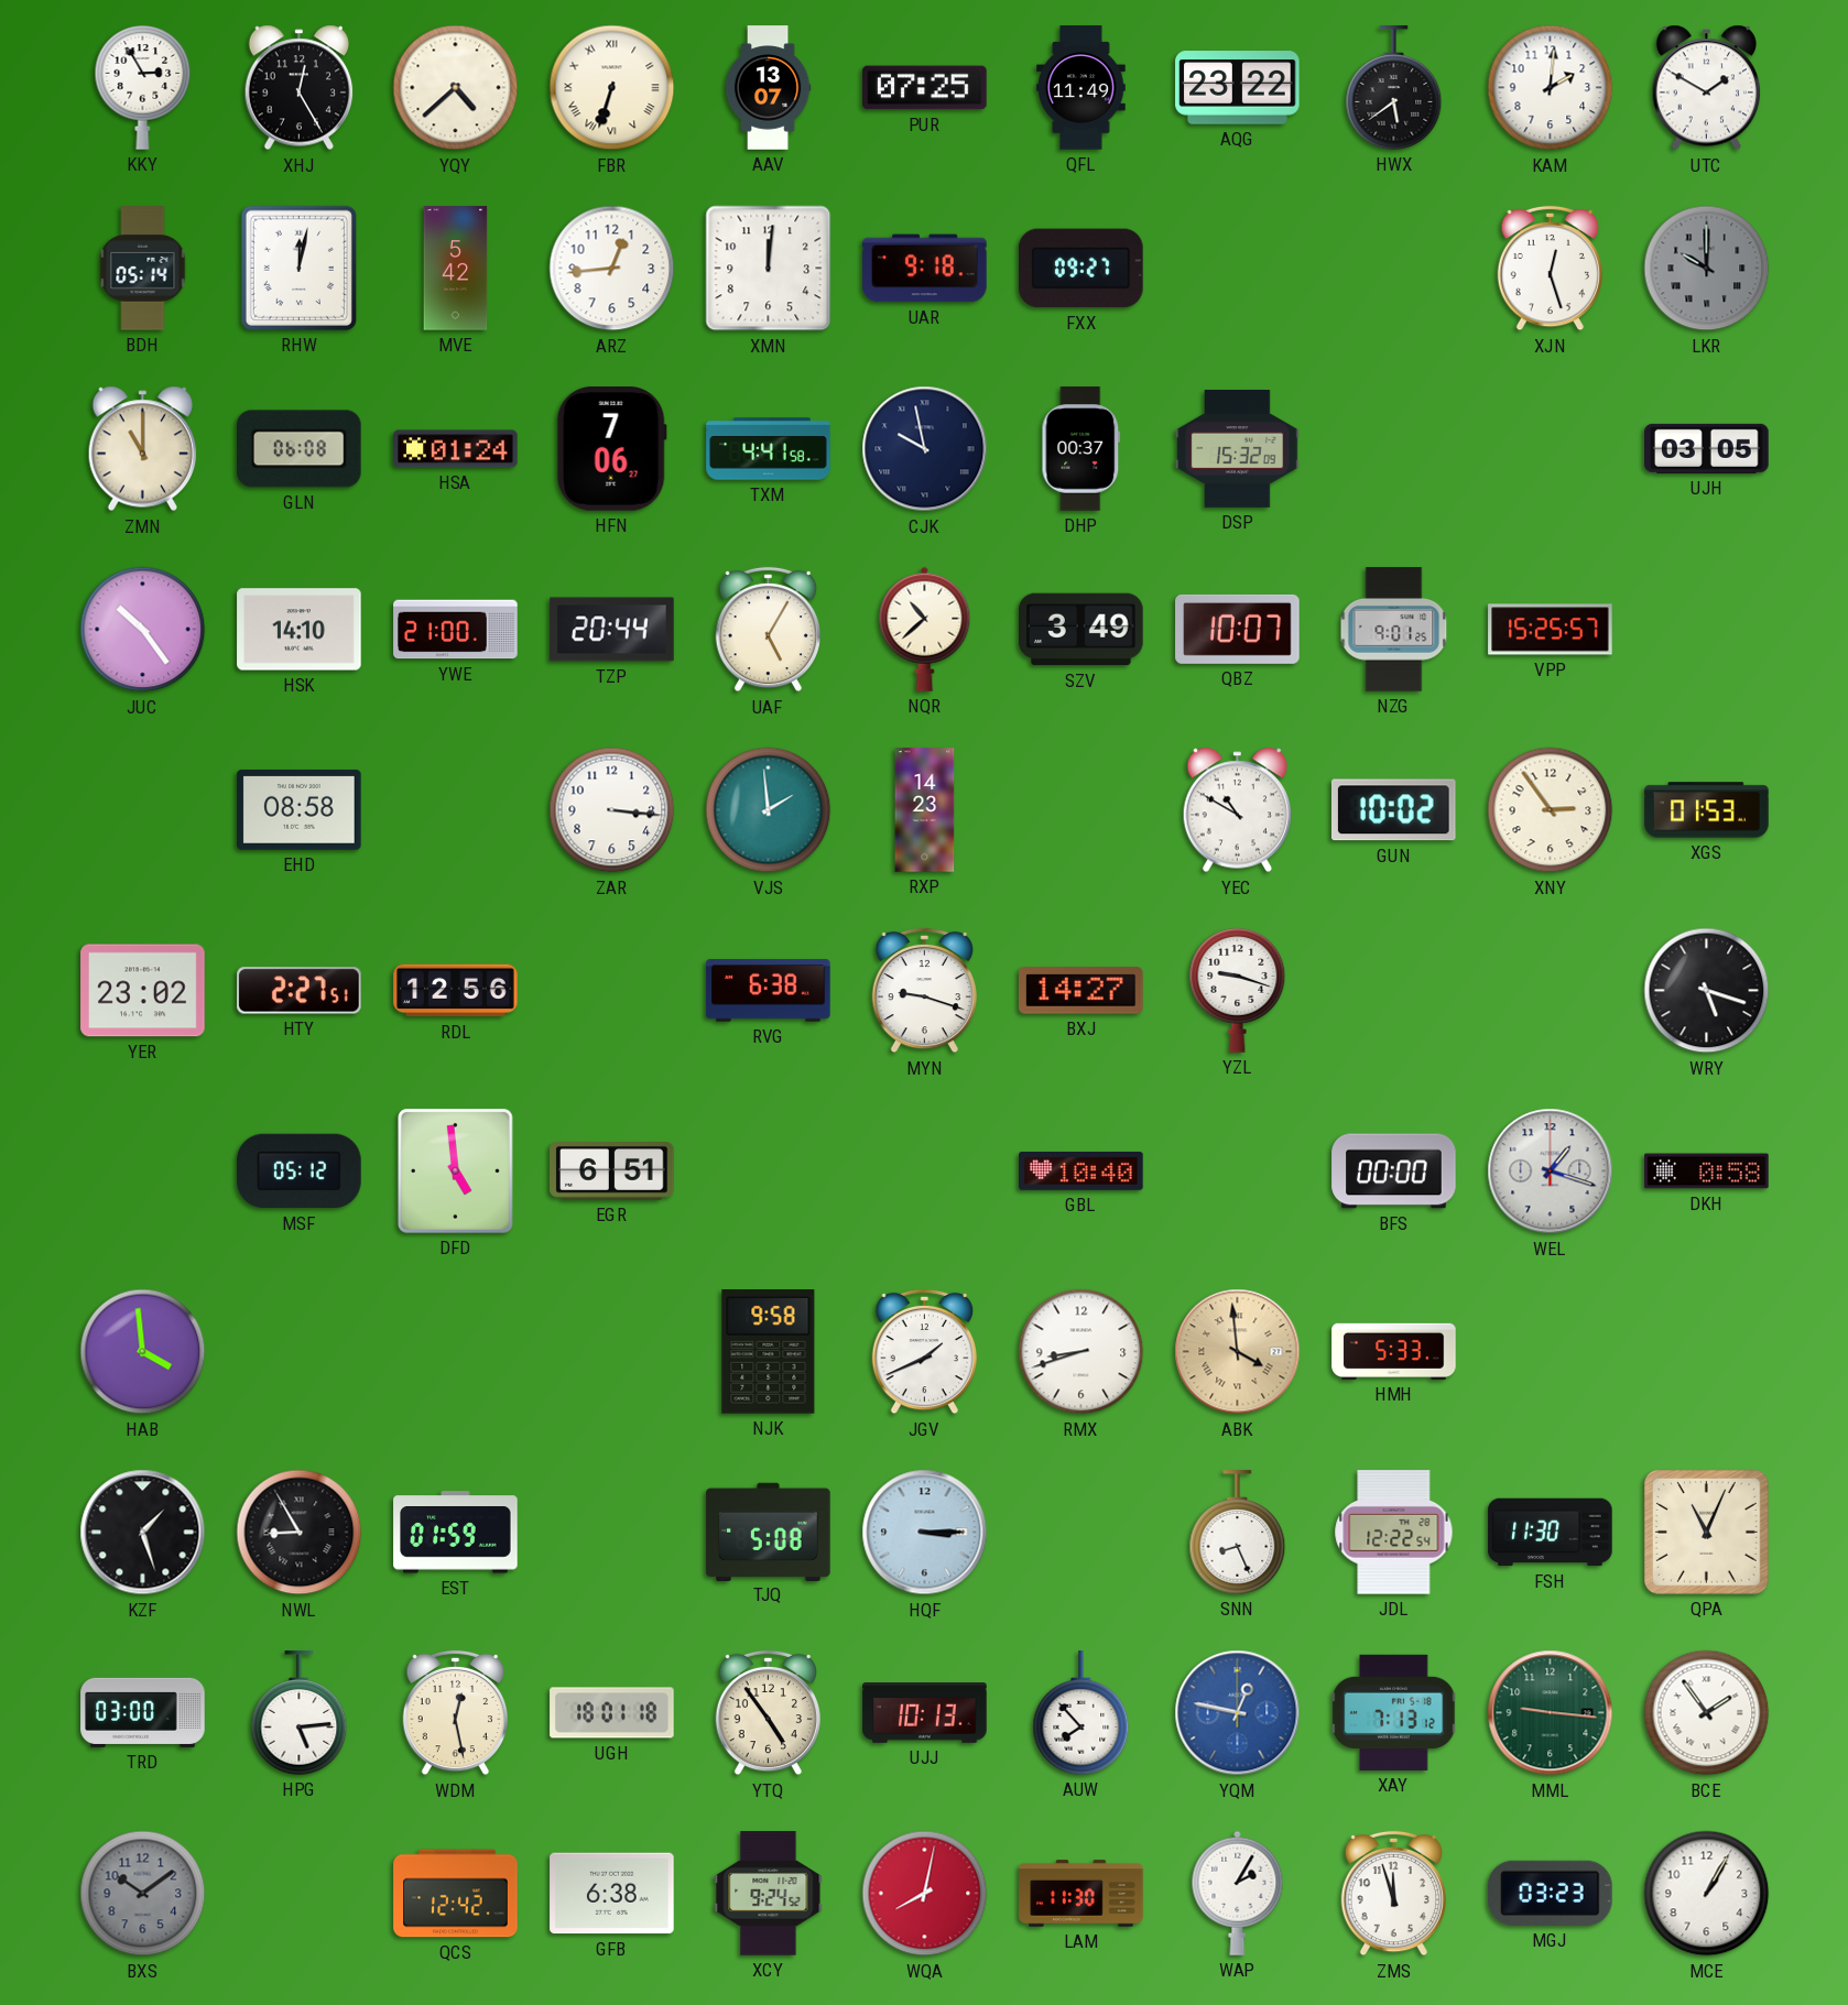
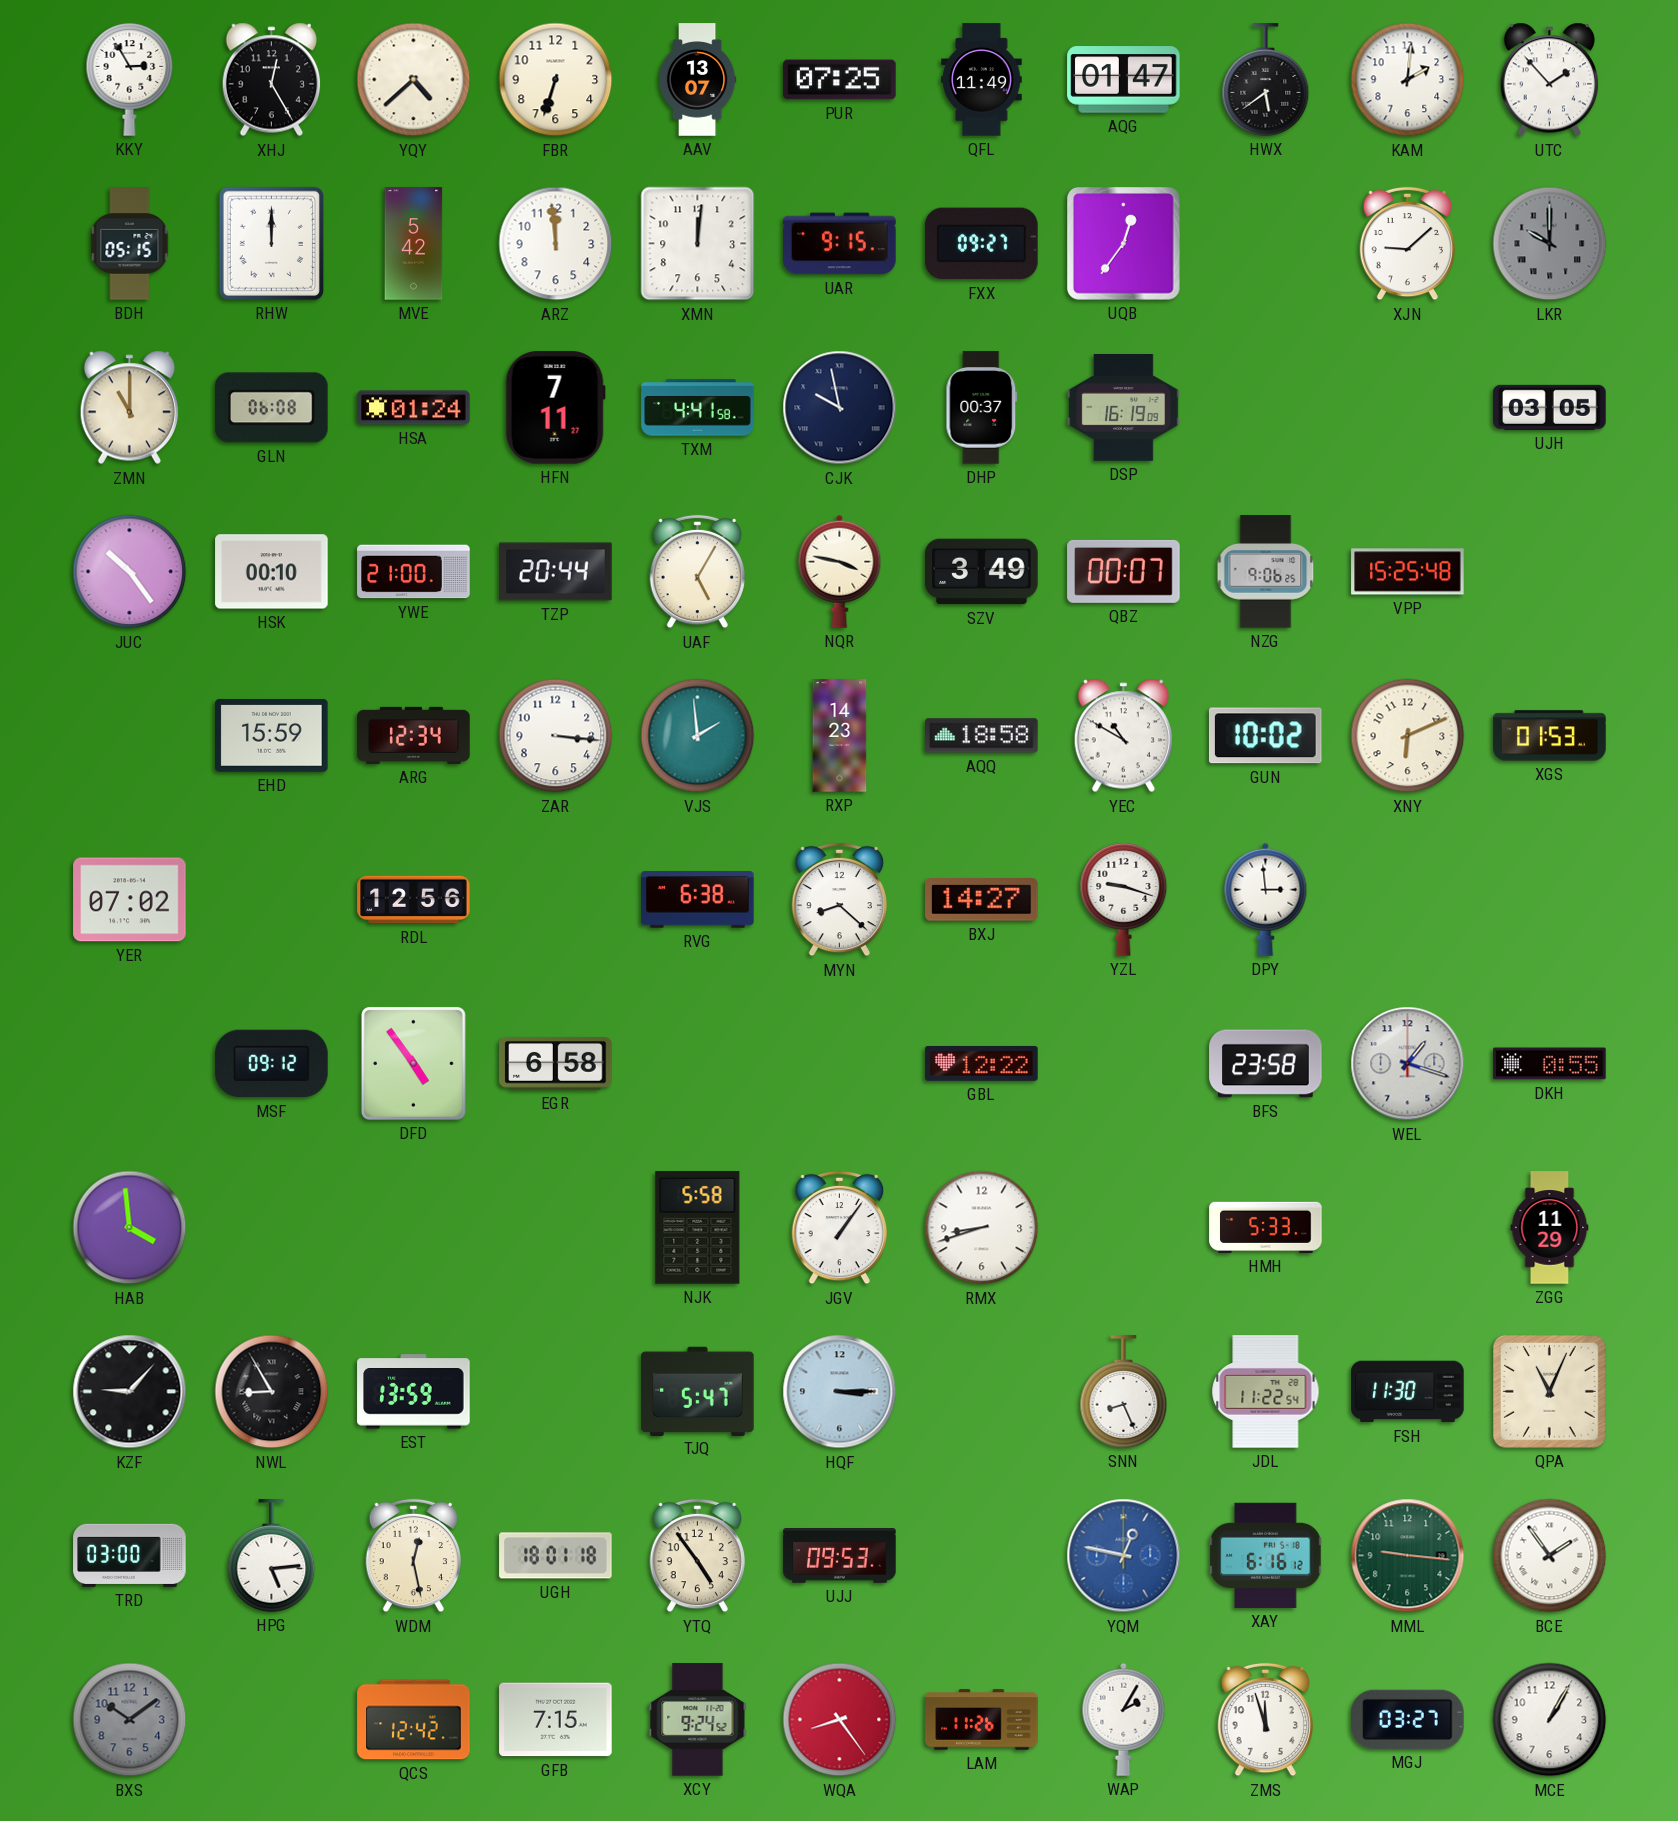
FBR numerals: Roman -> Arabic
AQG: 23:22 -> 01:47
UTC: 1:50 -> 1:53
BDH: 05:14 -> 05:15
RHW: 12:02 -> 12:00
ARZ: 12:44 -> 11:59
UAR: 9:18 -> 9:15
UQB: none -> 12:36
XJN: 12:27 -> 9:08
HFN: 7:06 -> 7:11
DSP: 15:32 -> 16:19
HSK: 14:10 -> 00:10
NQR: 10:38 -> 3:47
QBZ: 10:07 -> 00:07
NZG: 9:01 -> 9:06
VPP: 15:25:57 -> 15:25:48
EHD: 08:58 -> 15:59
ARG: none -> 12:34
AQQ: none -> 18:58
XNY: 2:54 -> 6:11
YER: 23:02 -> 07:02
HTY: 2:27 -> none
MYN: 9:18 -> 8:22
DPY: none -> 2:59
WRY: 5:18 -> none
MSF: 05:12 -> 09:12
DFD: 4:59 -> 4:54
EGR: 6:51 -> 6:58
GBL: 10:40 -> 12:22
BFS: 00:00 -> 23:58
DKH: 0:58 -> 0:55
NJK: 9:58 -> 5:58
JGV: 1:41 -> 1:06
ABK: 3:59 -> none
ZGG: none -> 11:29
KZF: 1:27 -> 9:07
EST: 01:59 -> 13:59
TJQ: 5:08 -> 5:47
JDL: 12:22 -> 11:22
UJJ: 10:13 -> 09:53
AUW: 7:53 -> none
XAY: 7:13 -> 6:16
GFB: 6:38 -> 7:15
WQA: 8:02 -> 8:24
LAM: 11:30 -> 11:26
MGJ: 03:23 -> 03:27
